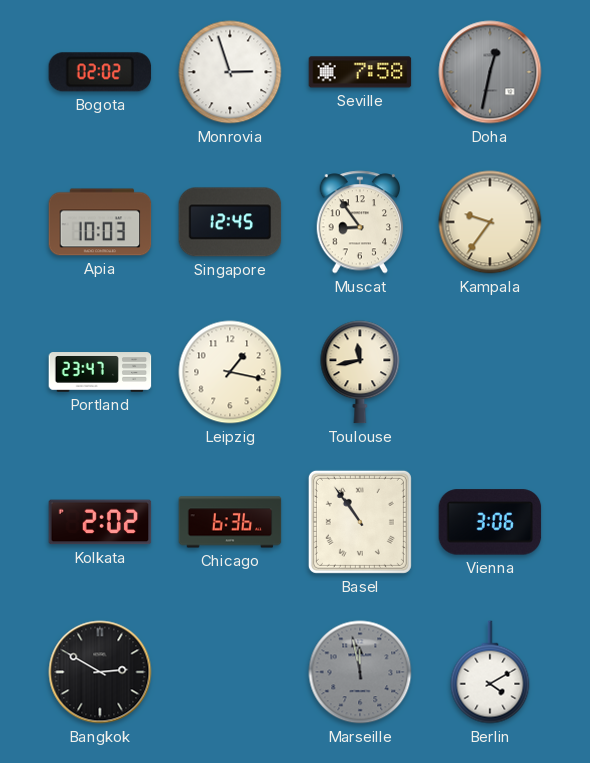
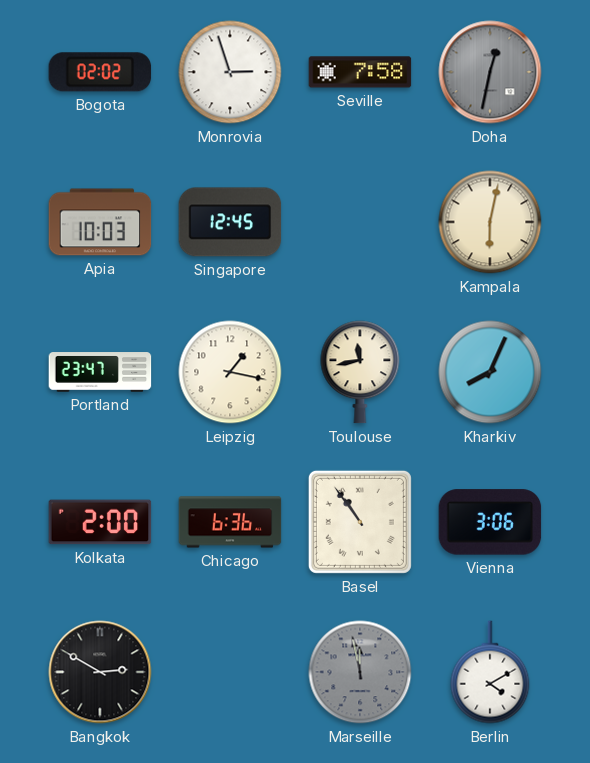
Muscat: 8:54 -> none
Kampala: 9:36 -> 6:02
Kharkiv: none -> 8:04
Kolkata: 2:02 -> 2:00
